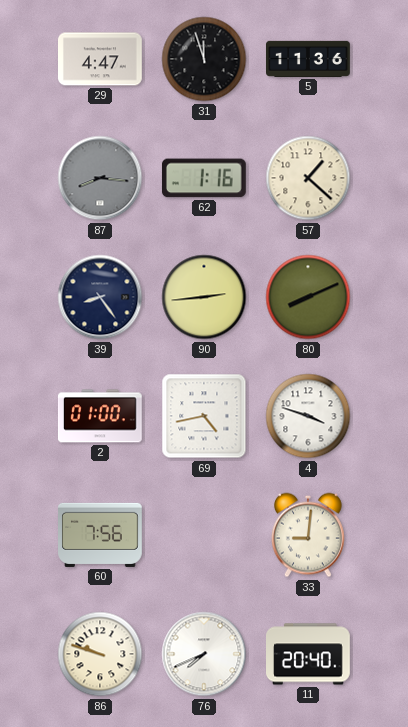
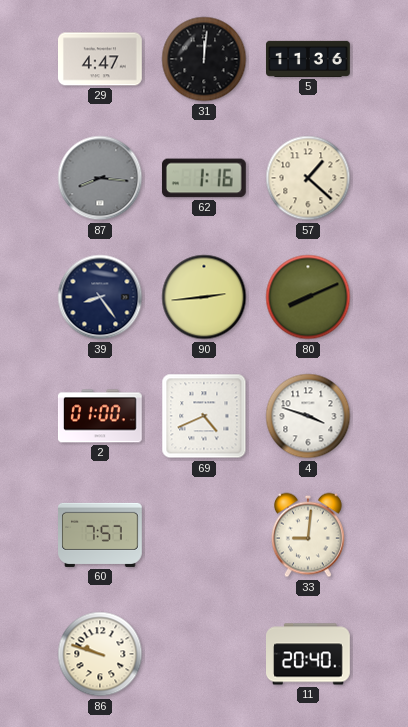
31: 11:57 -> 12:01
69: 4:43 -> 4:41
60: 7:56 -> 7:57
76: 7:41 -> none
